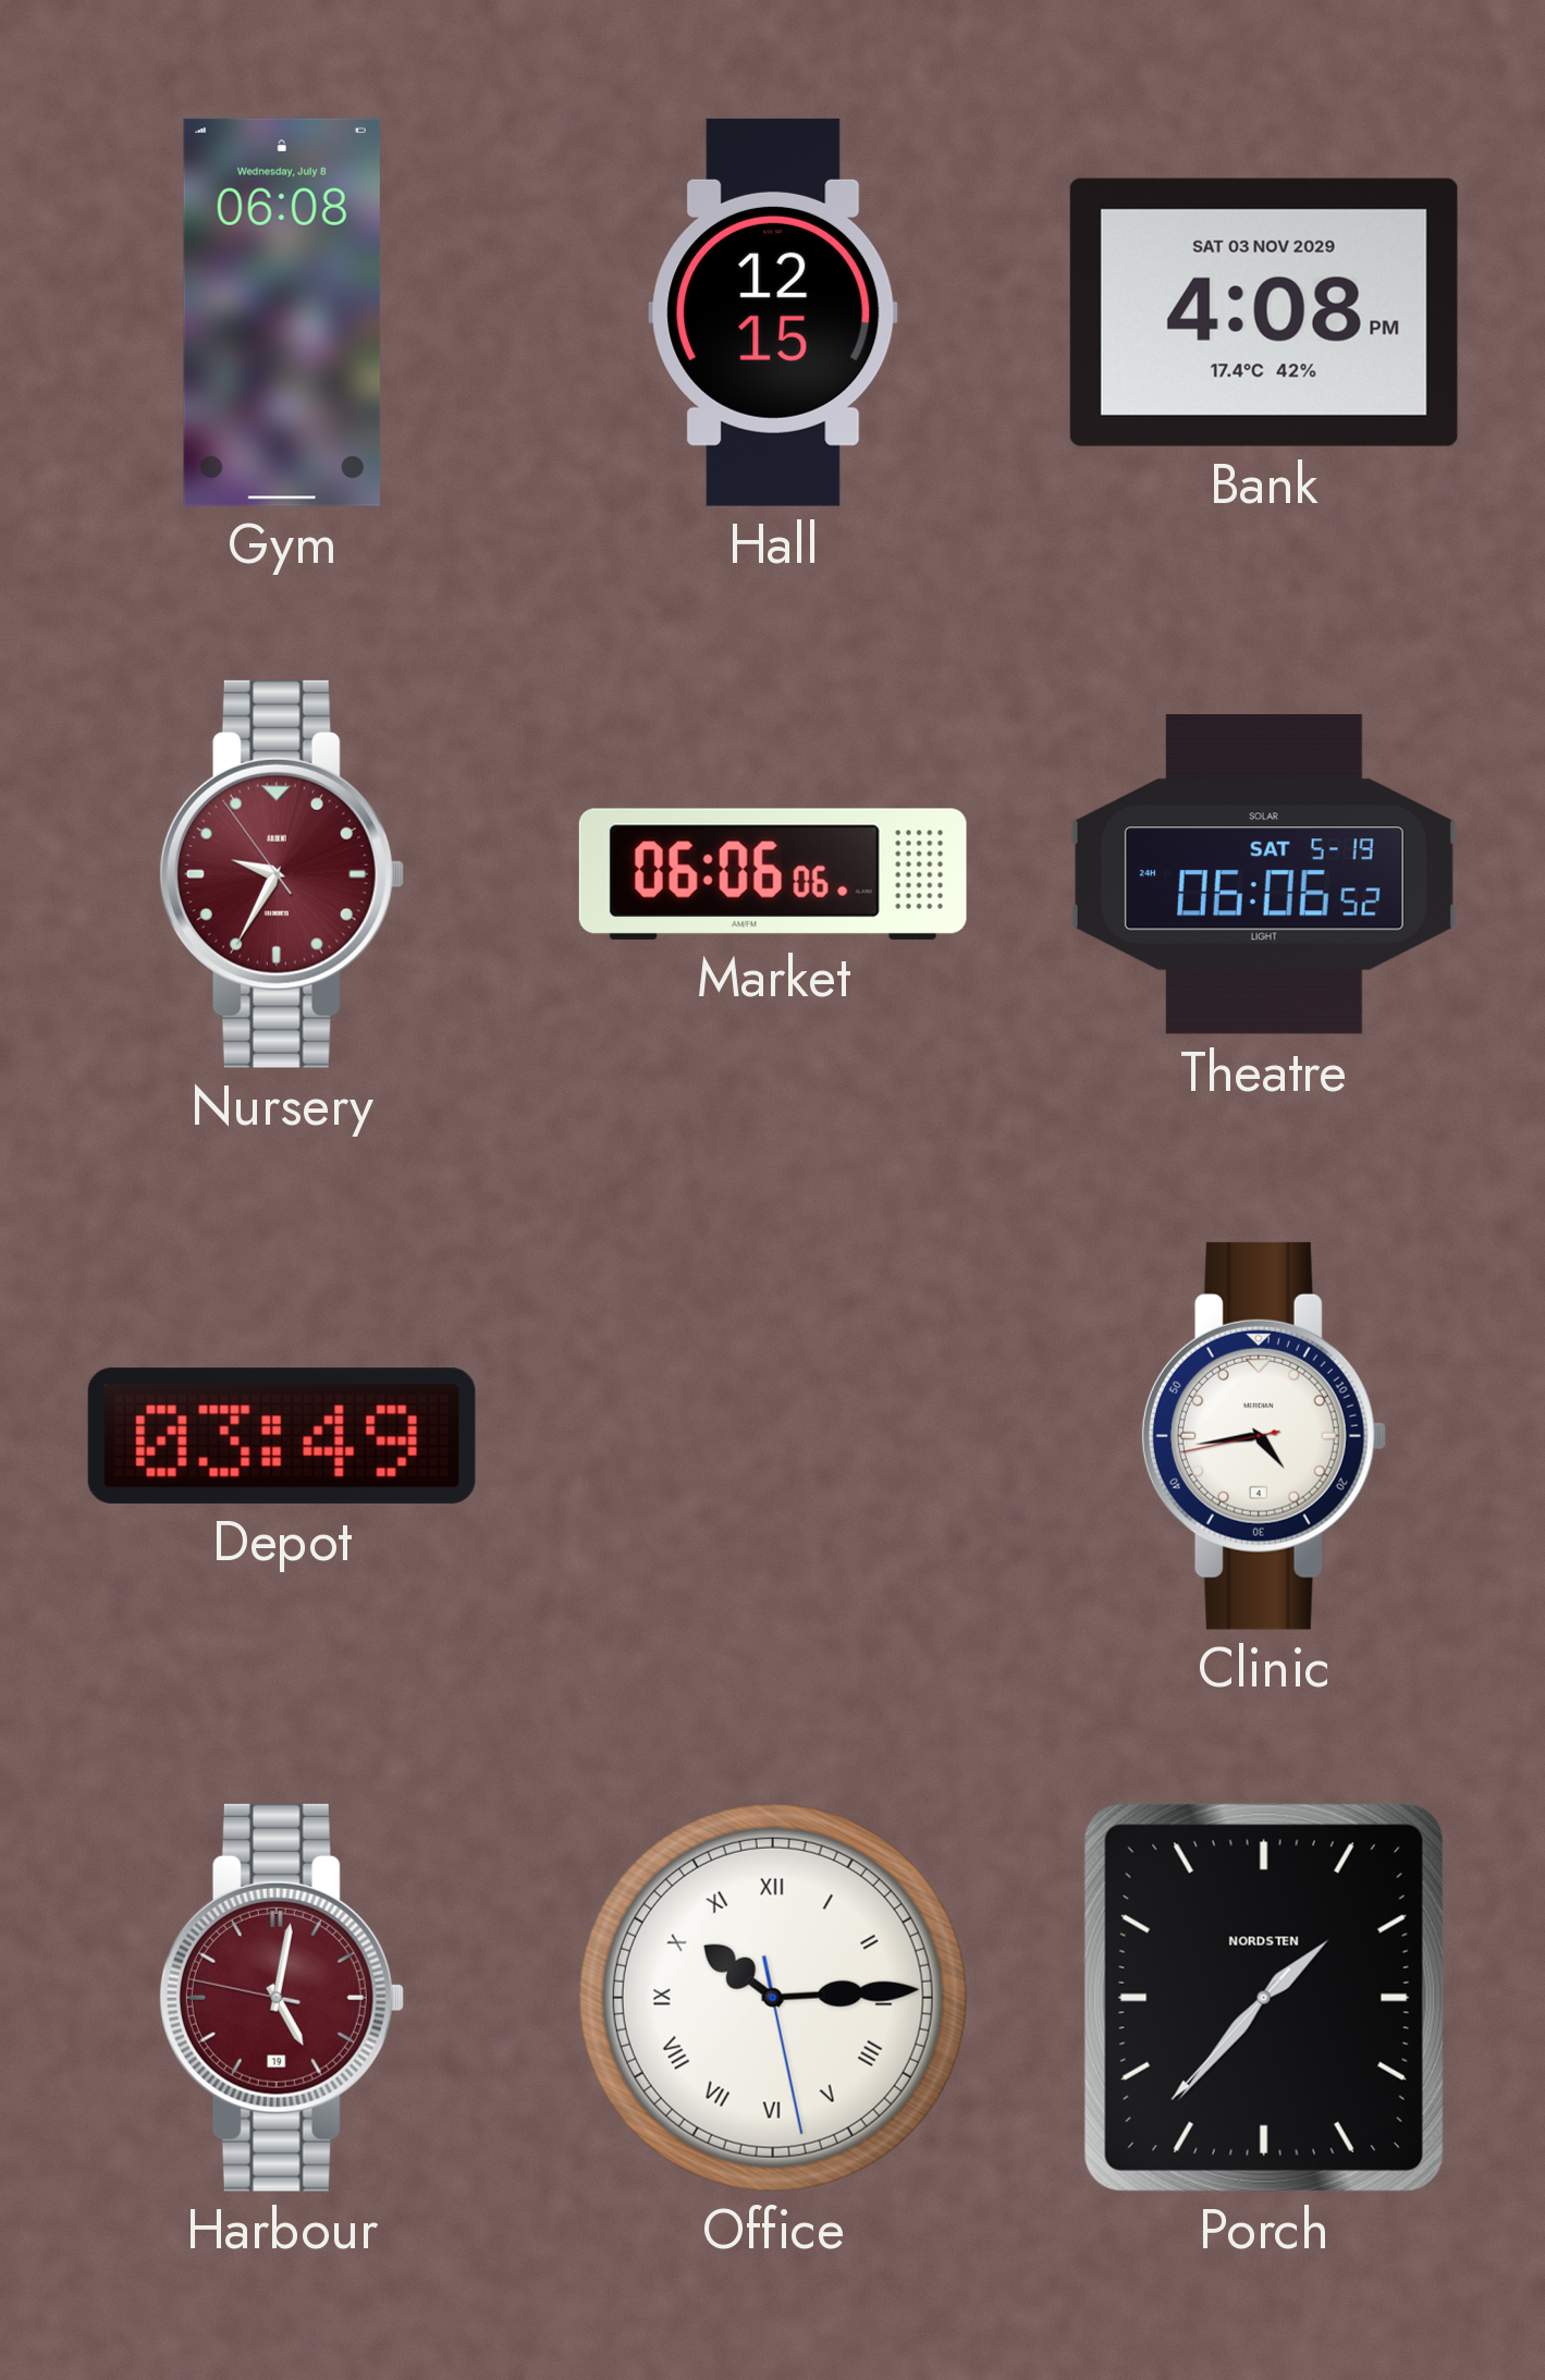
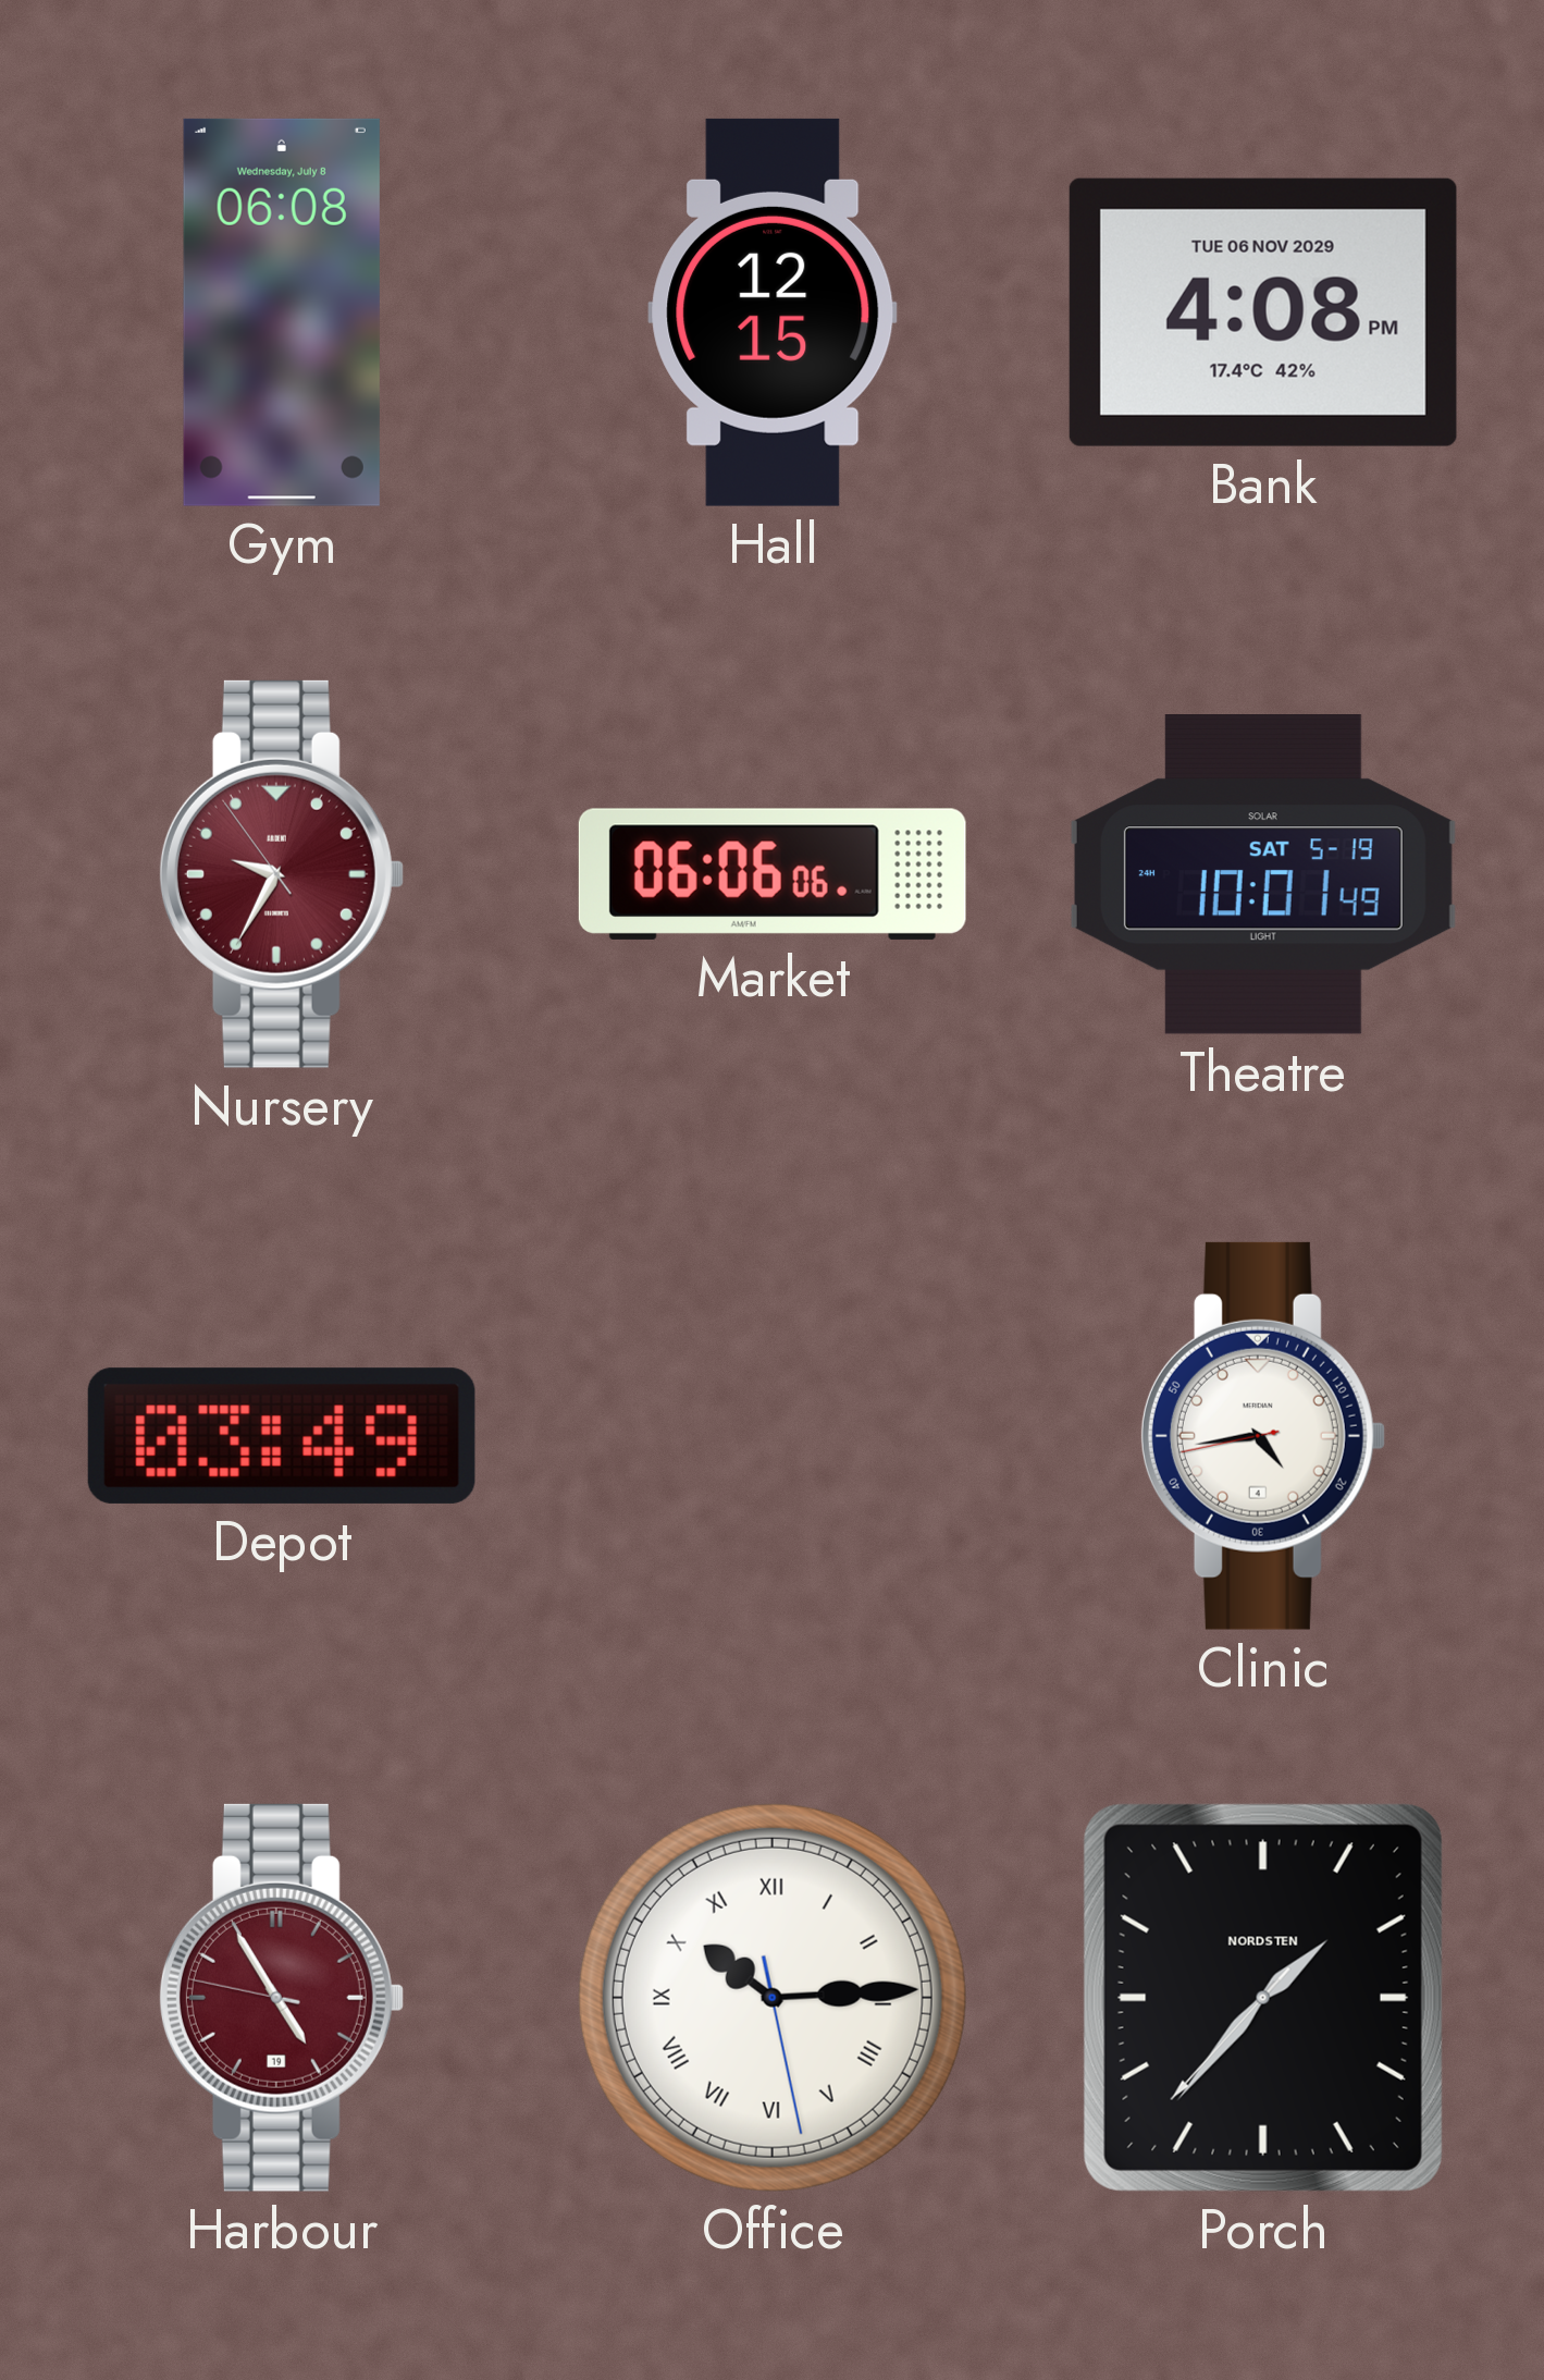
Bank date: SAT 03 NOV 2029 -> TUE 06 NOV 2029
Theatre: 06:06 -> 10:01
Harbour: 5:01 -> 4:54
